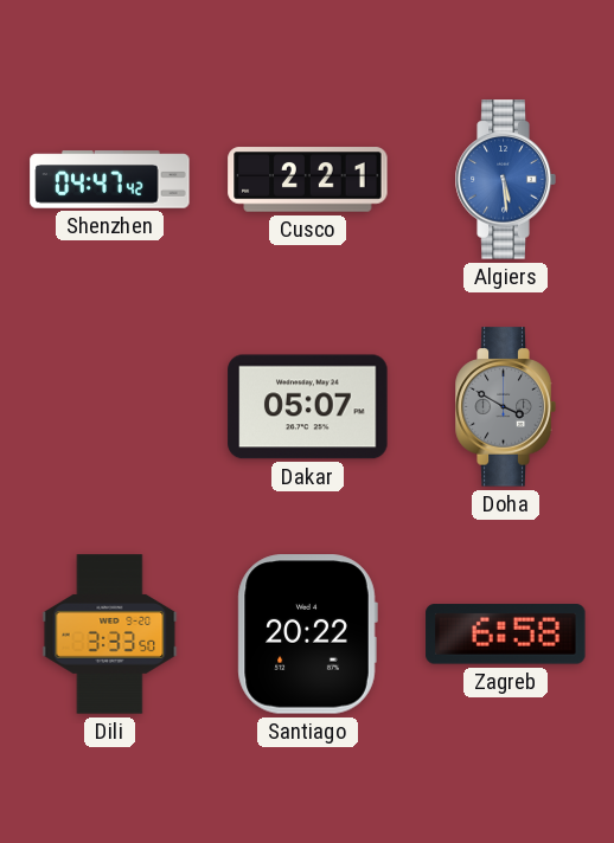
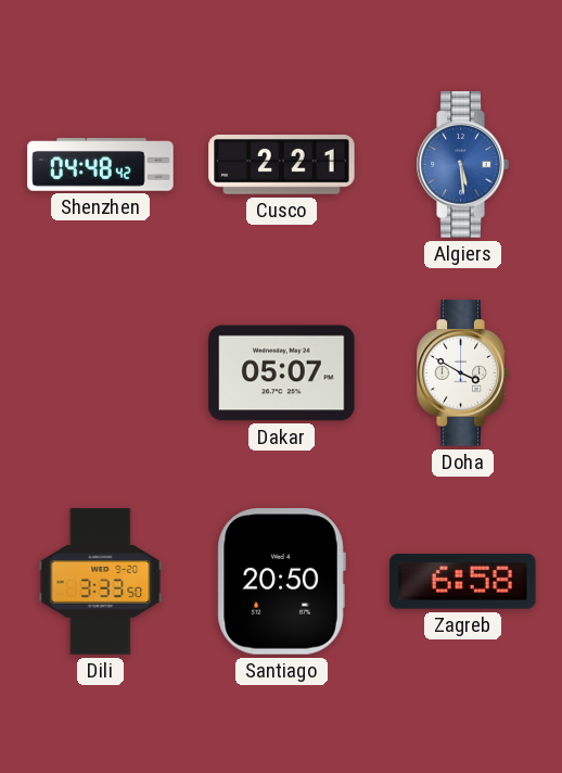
Shenzhen: 04:47 -> 04:48
Doha dial: grey -> white
Santiago: 20:22 -> 20:50
